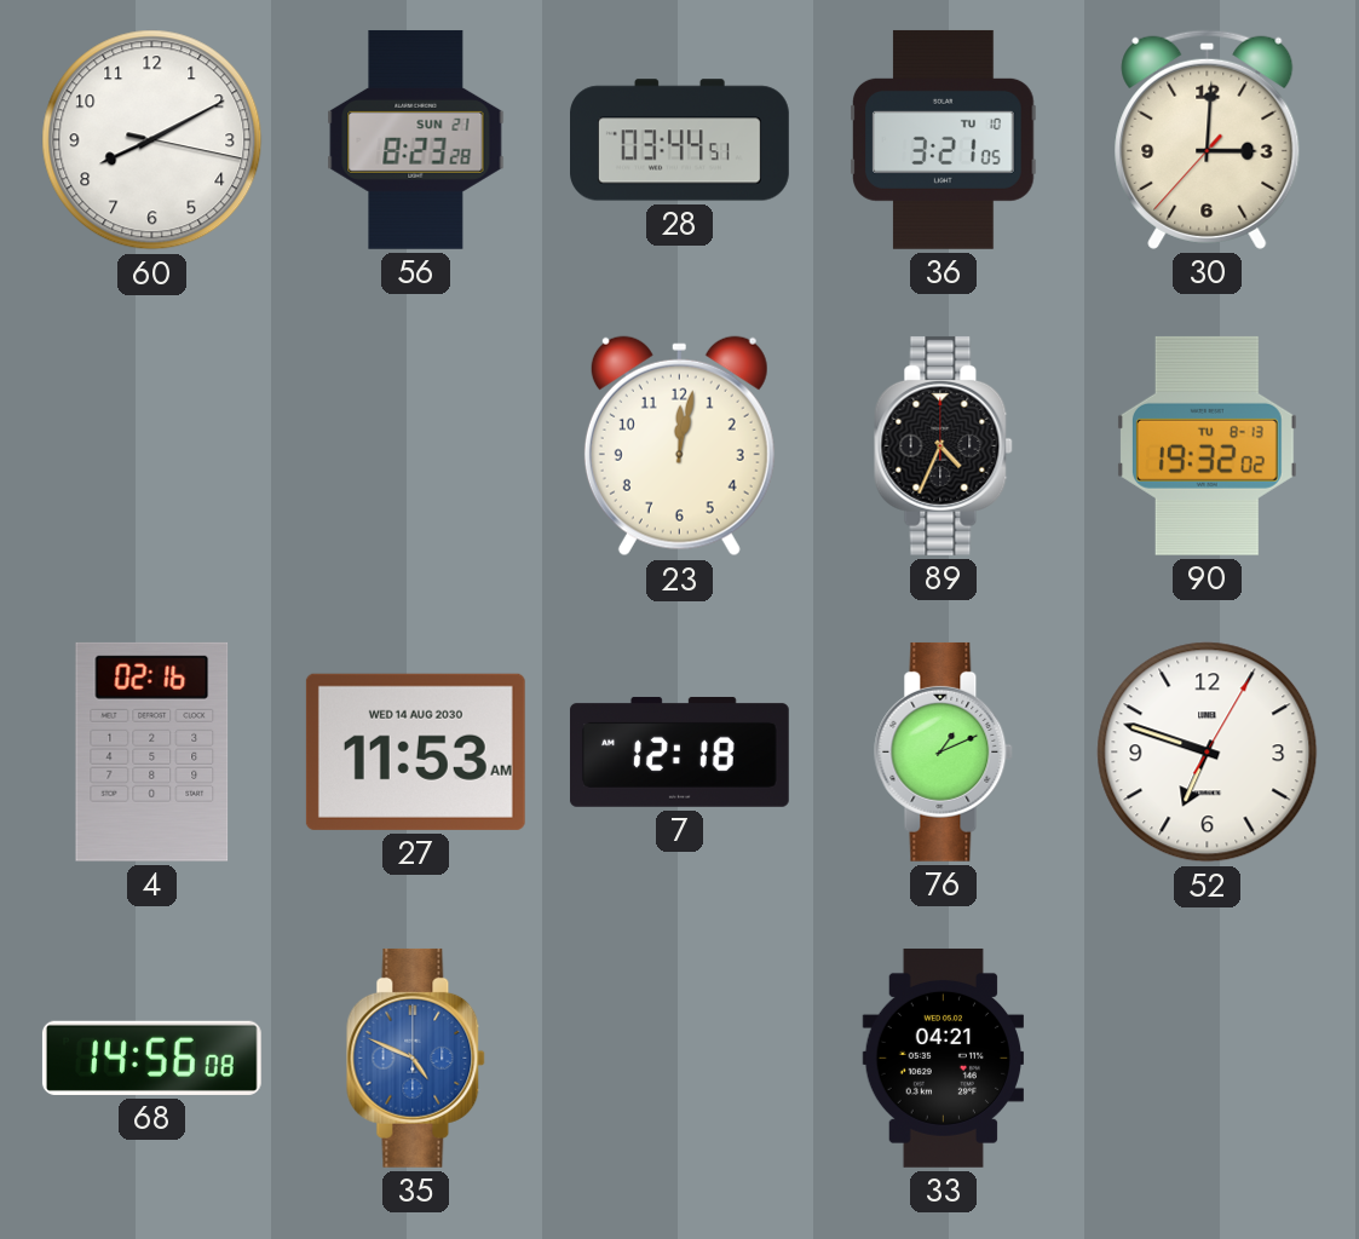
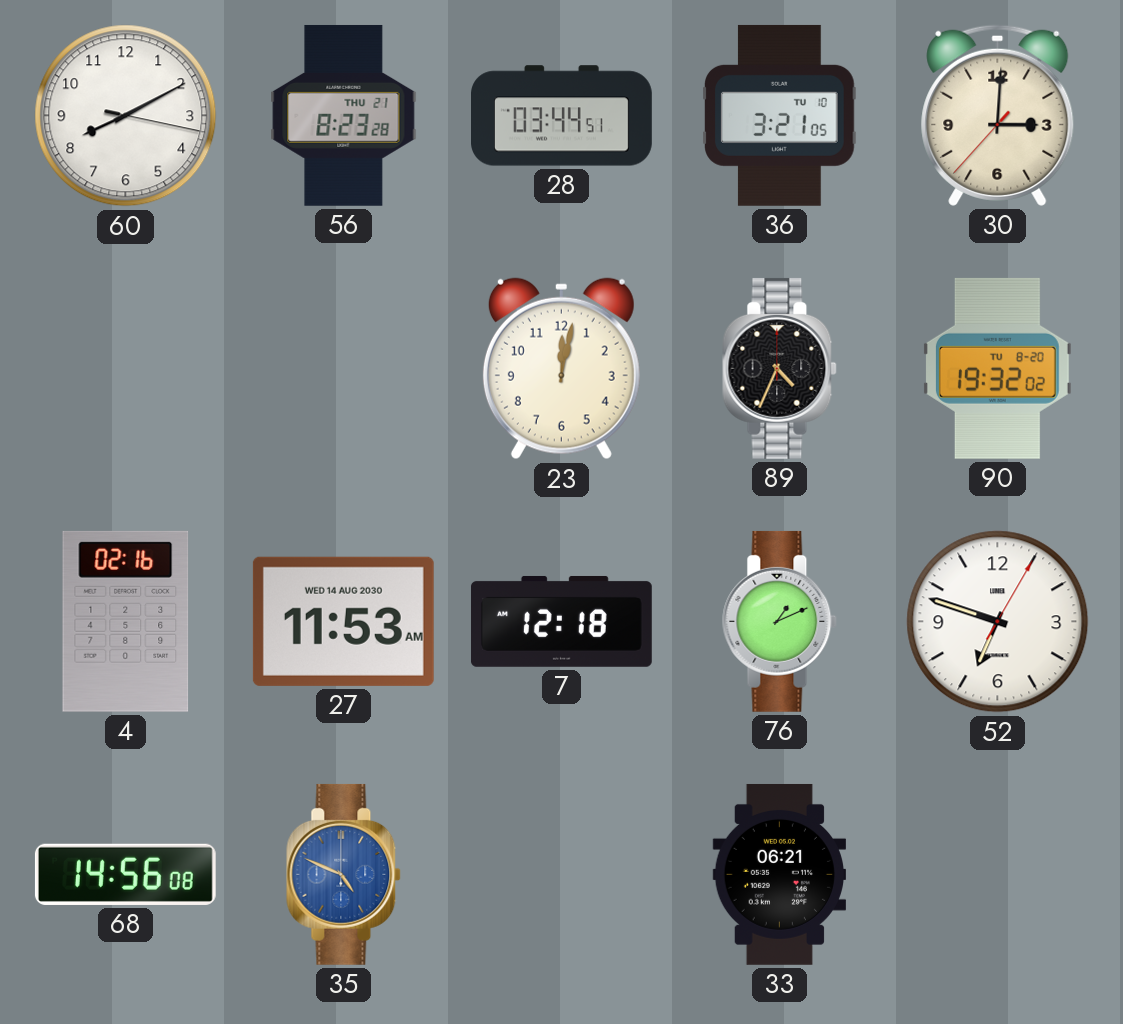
56 date: SUN 21 -> THU 21
90 date: TU 8-13 -> TU 8-20
33: 04:21 -> 06:21
